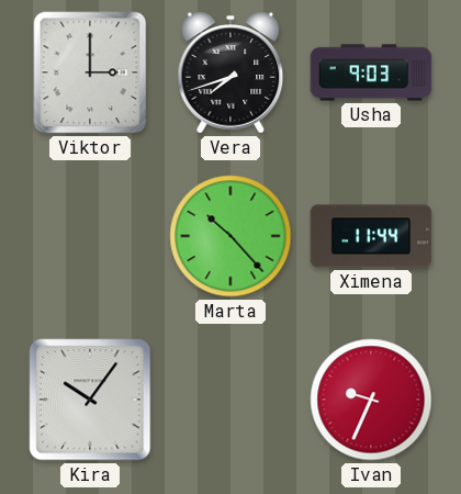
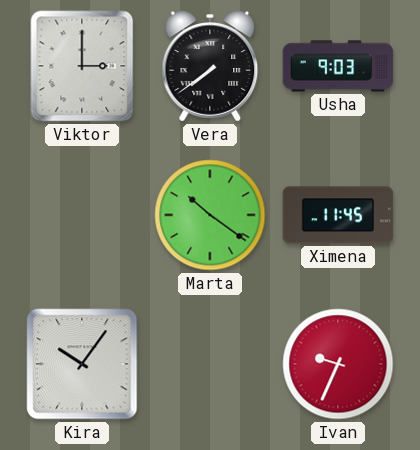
Vera: 7:42 -> 7:39
Marta: 10:23 -> 10:21
Ximena: 11:44 -> 11:45
